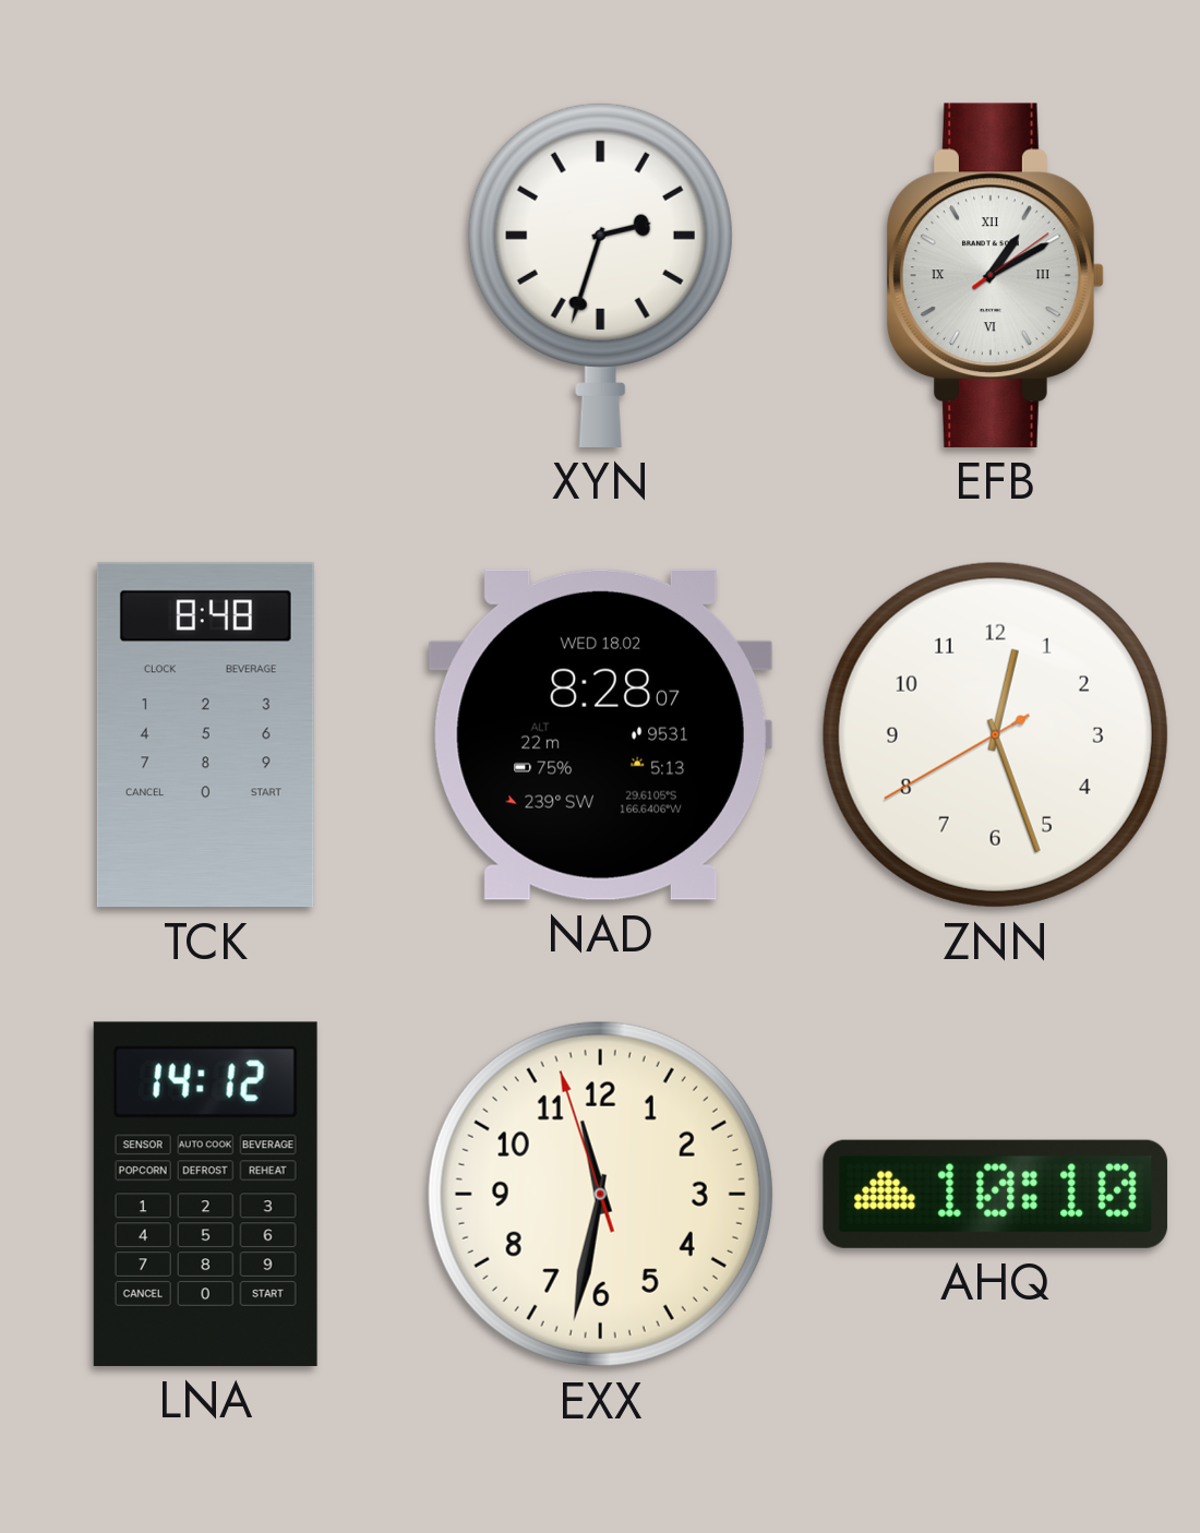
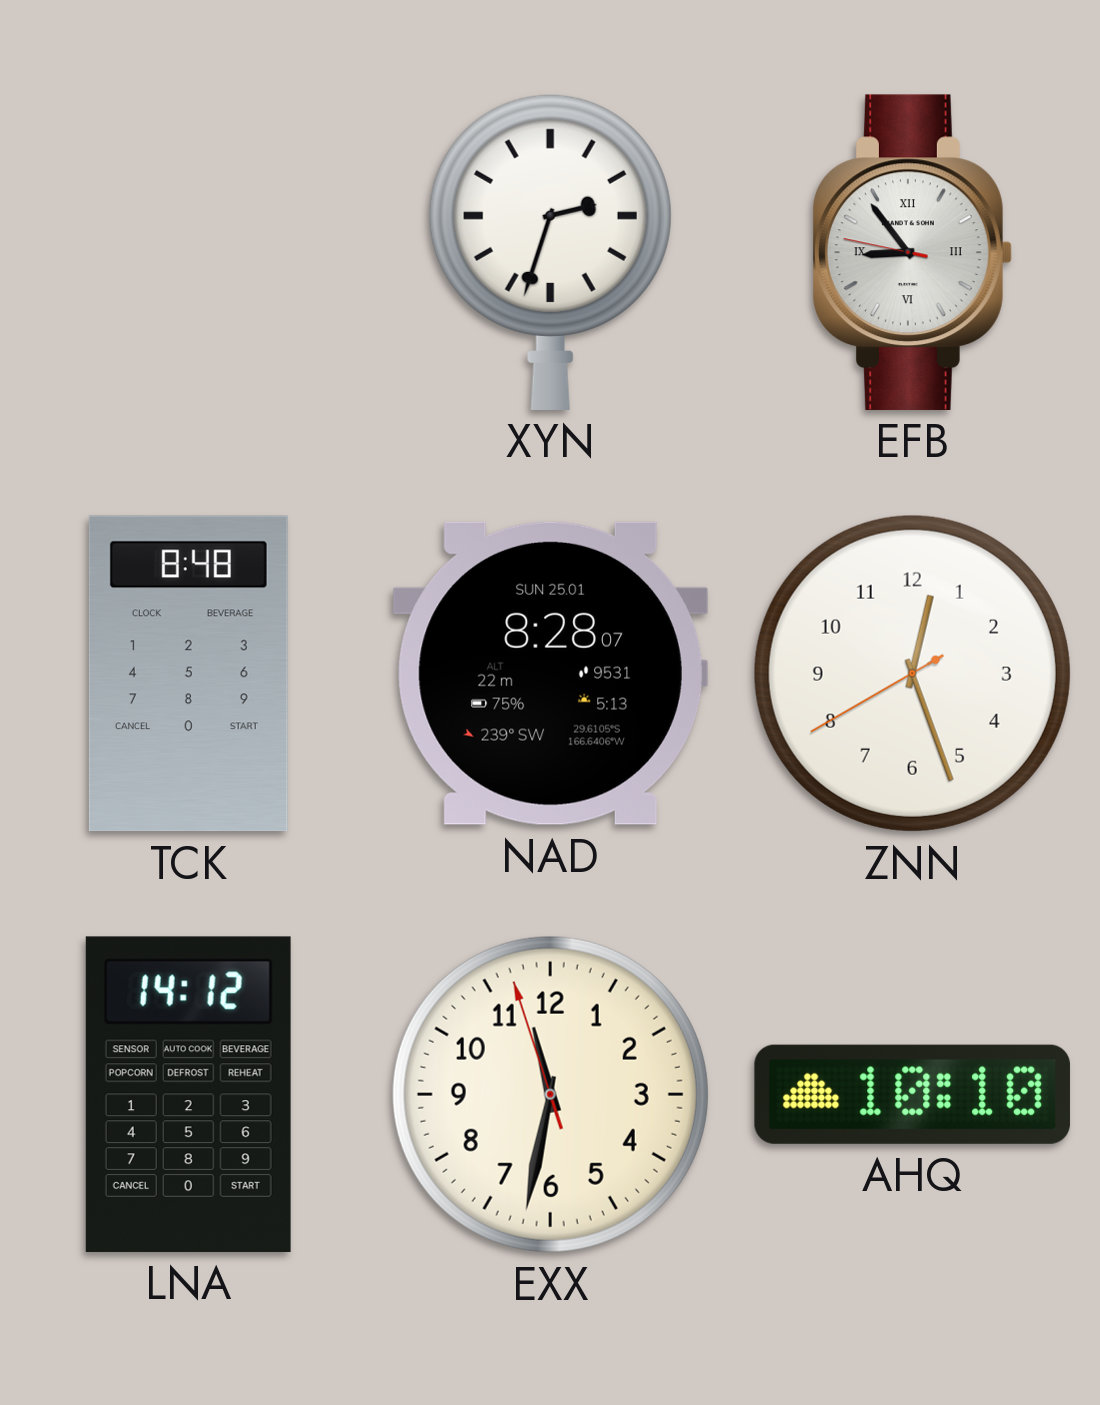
EFB: 1:10 -> 8:53
NAD date: WED 18.02 -> SUN 25.01
